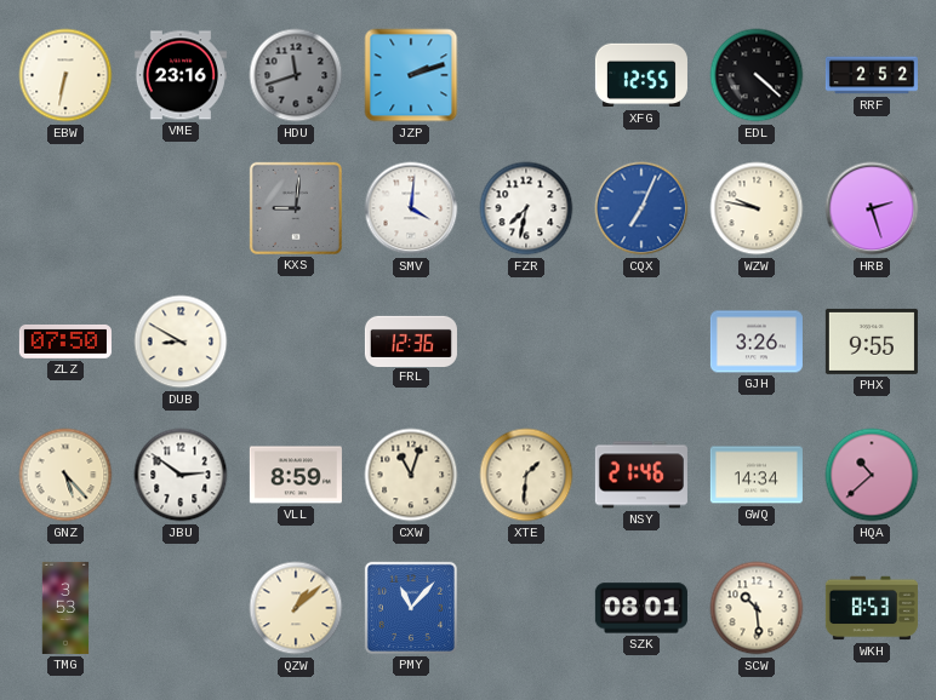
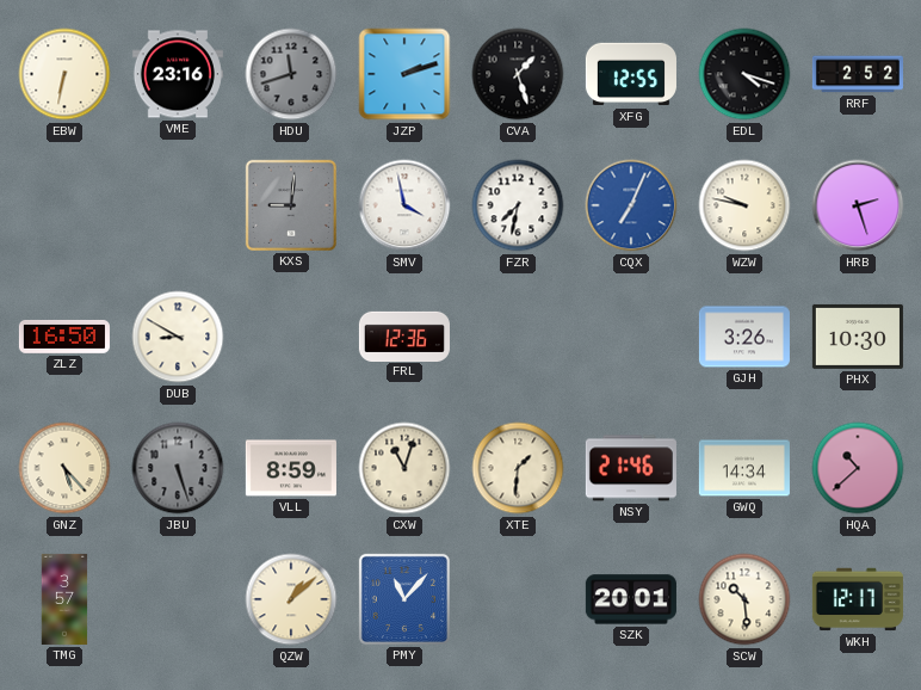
CVA: none -> 1:27
EDL: 4:22 -> 4:18
SMV: 4:01 -> 3:58
ZLZ: 07:50 -> 16:50
PHX: 9:55 -> 10:30
JBU: 2:51 -> 5:27
JBU dial: white -> grey
TMG: 3:53 -> 3:57
SZK: 08:01 -> 20:01
WKH: 8:53 -> 12:17
